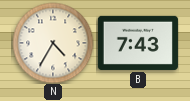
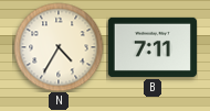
B: 7:43 -> 7:11
